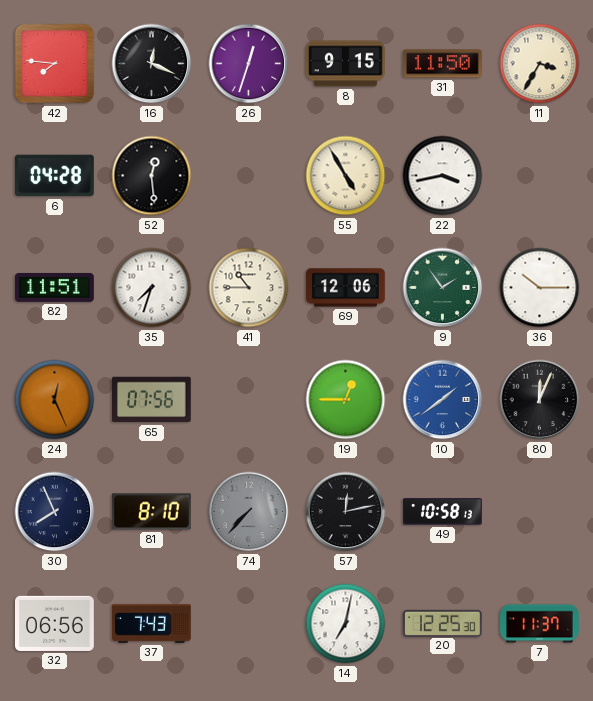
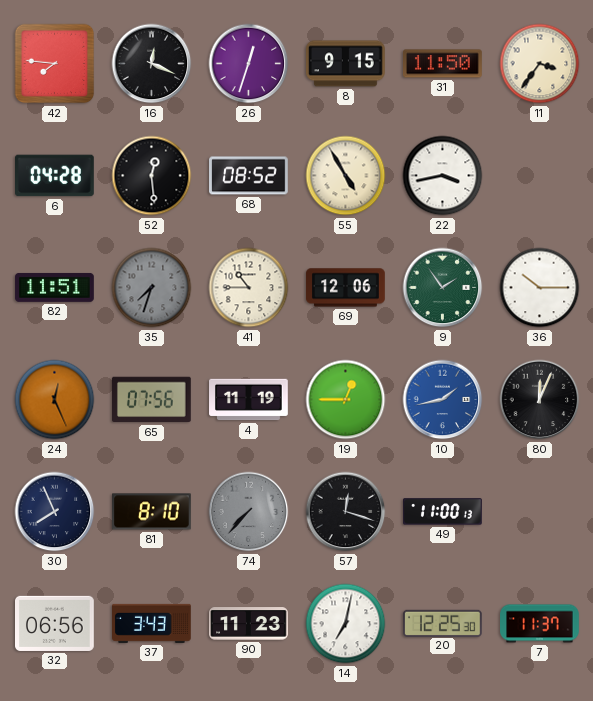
11: 3:35 -> 3:36
68: none -> 08:52
35 dial: white -> grey
4: none -> 11:19
10: 1:39 -> 1:43
57: 12:13 -> 12:18
49: 10:58 -> 11:00
37: 7:43 -> 3:43
90: none -> 11:23
